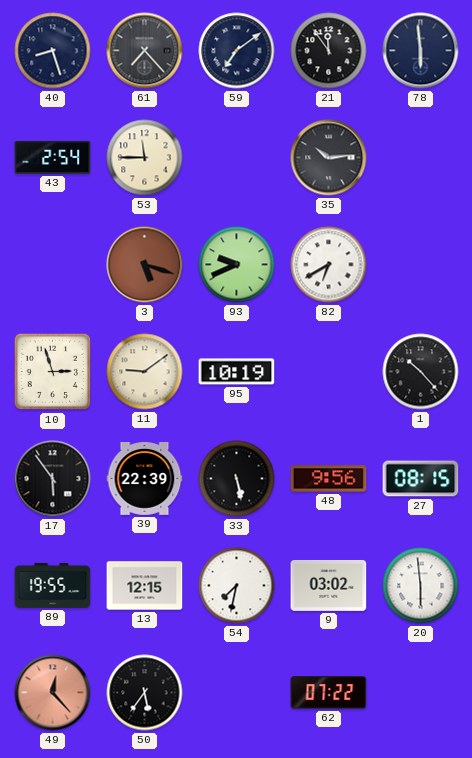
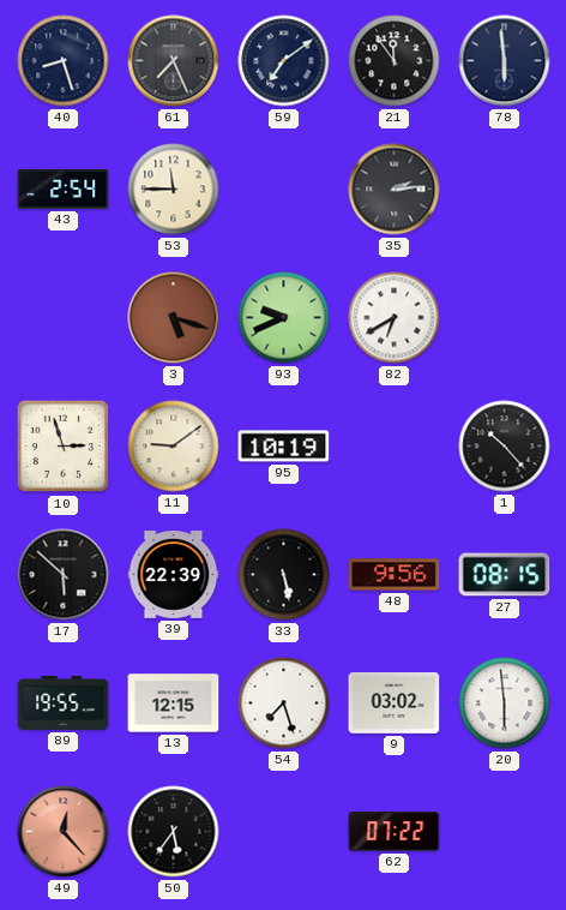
61: 7:23 -> 7:26
35: 10:14 -> 2:14
17: 5:54 -> 5:52
54: 7:32 -> 7:27
